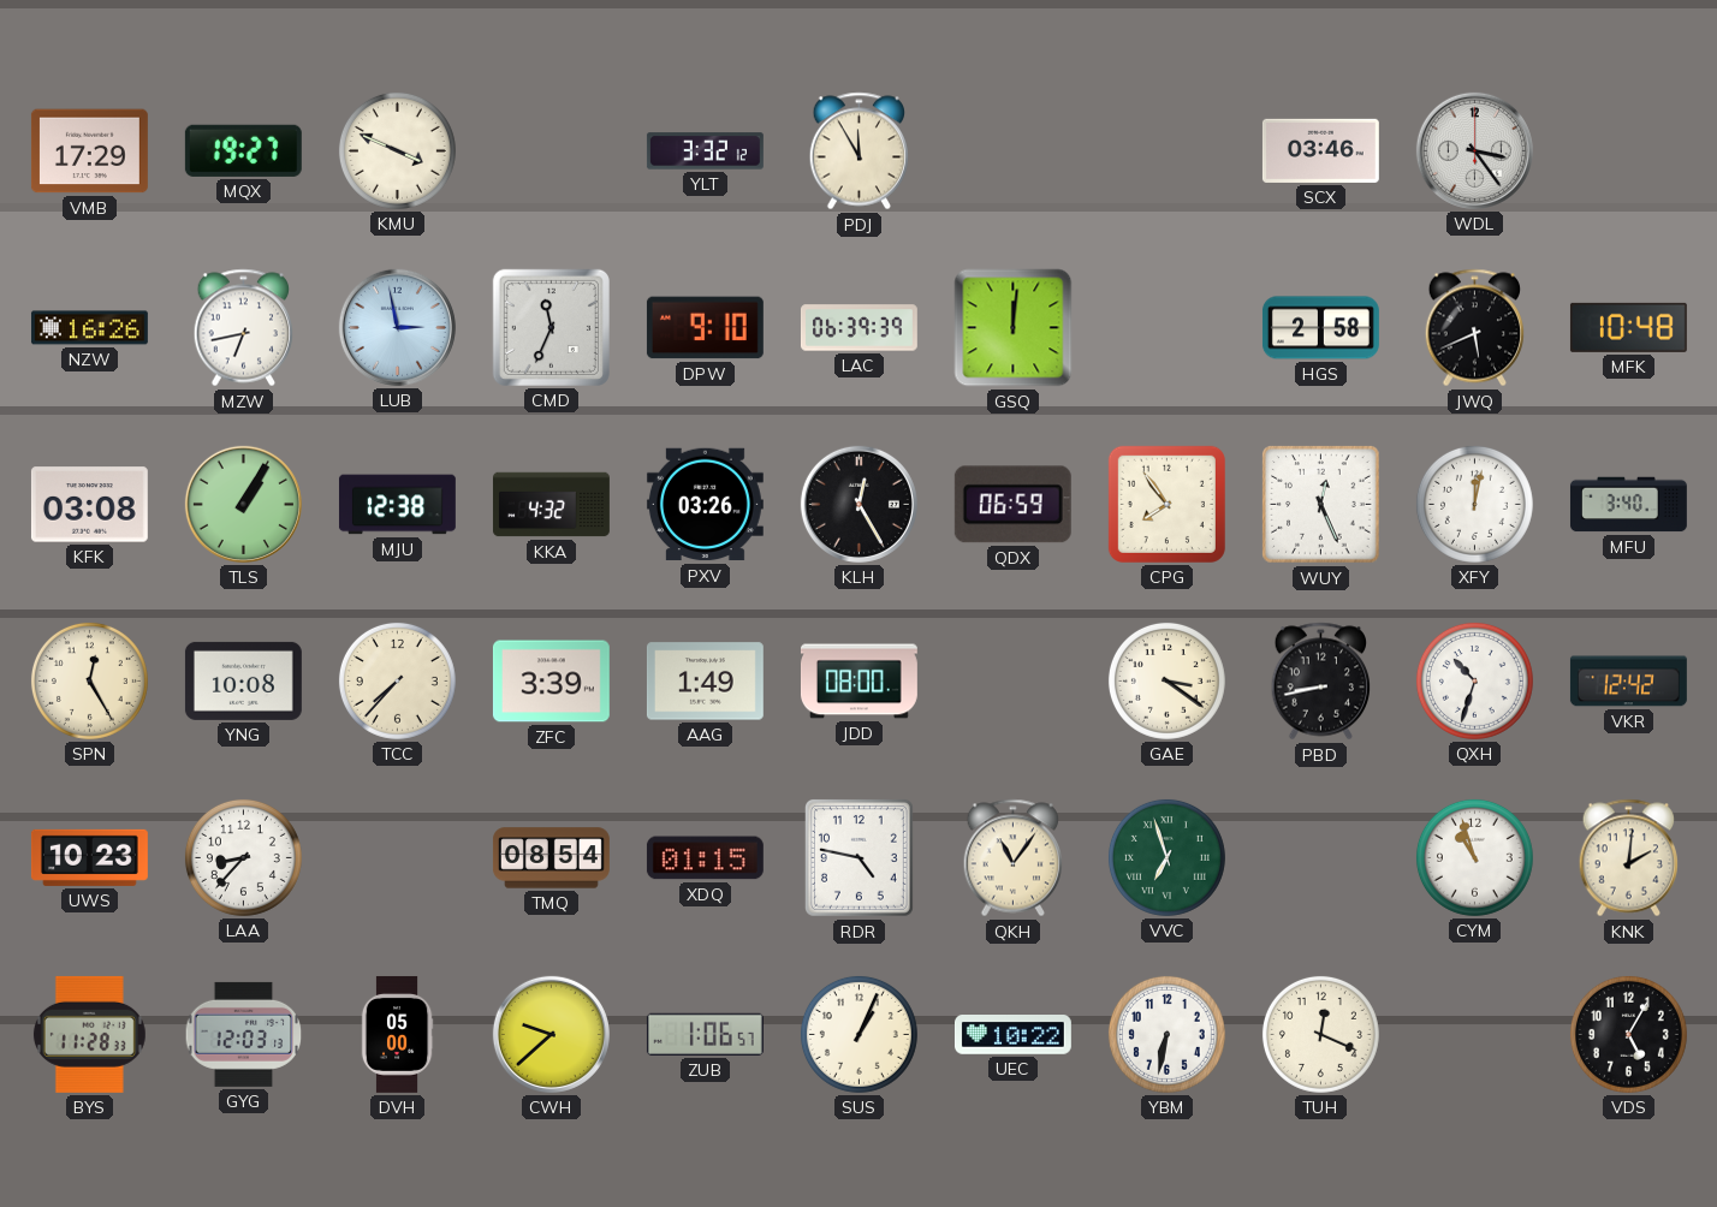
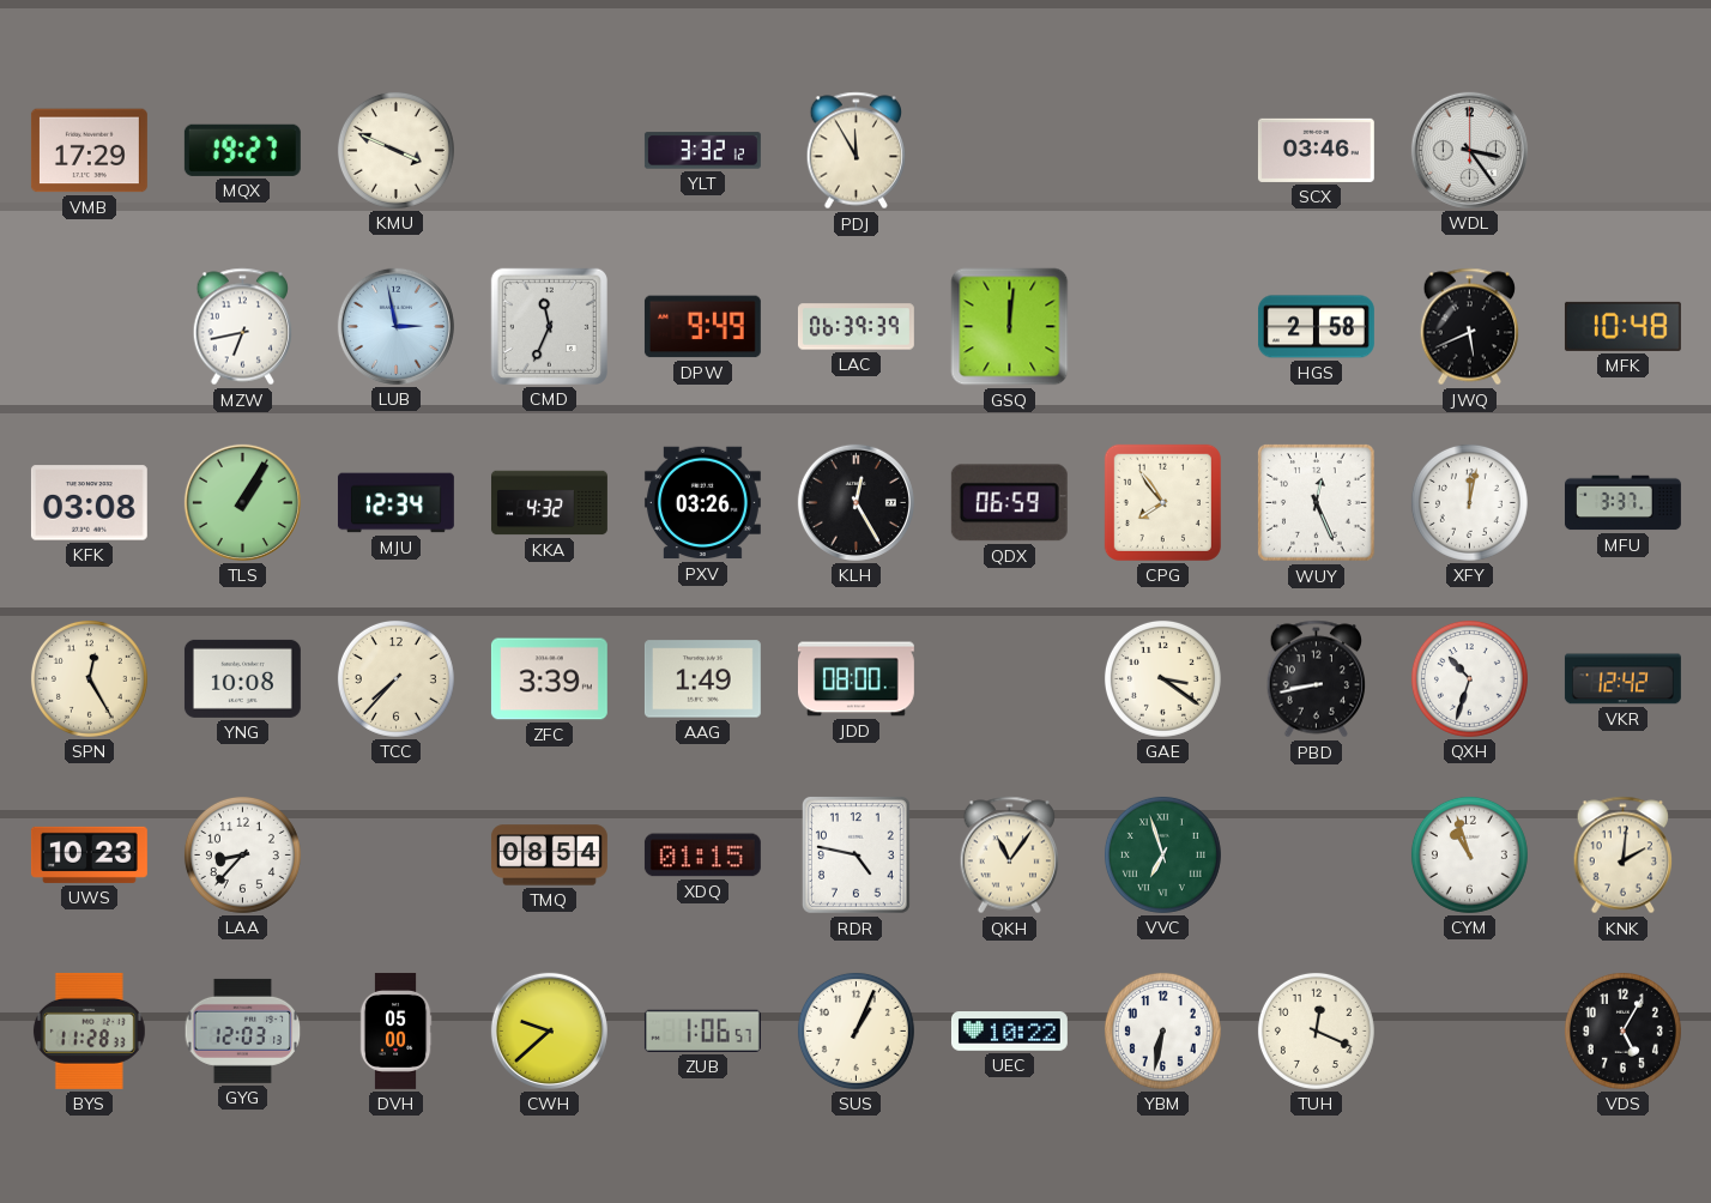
NZW: 16:26 -> none
DPW: 9:10 -> 9:49
MJU: 12:38 -> 12:34
MFU: 3:40 -> 3:37
